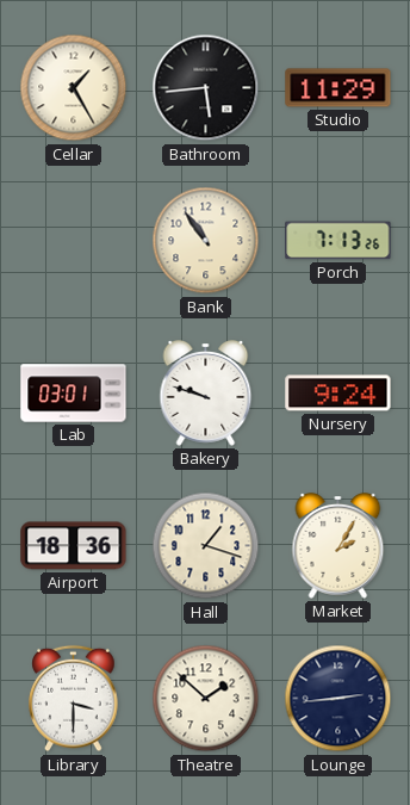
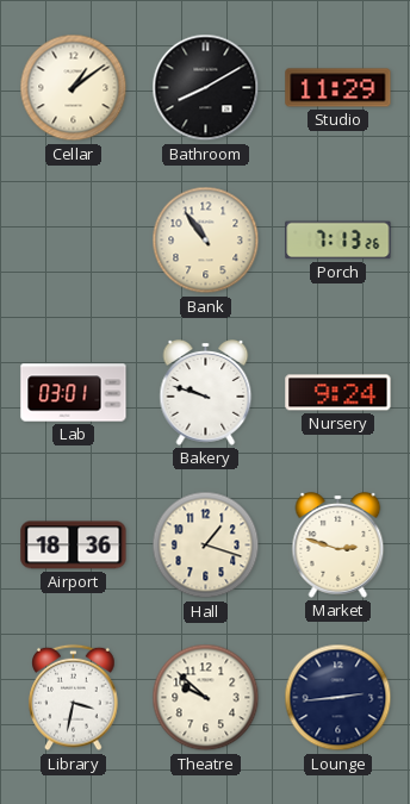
Cellar: 1:25 -> 1:09
Bathroom: 5:44 -> 8:10
Market: 2:05 -> 2:48
Library: 3:30 -> 3:32
Theatre: 1:52 -> 9:52
